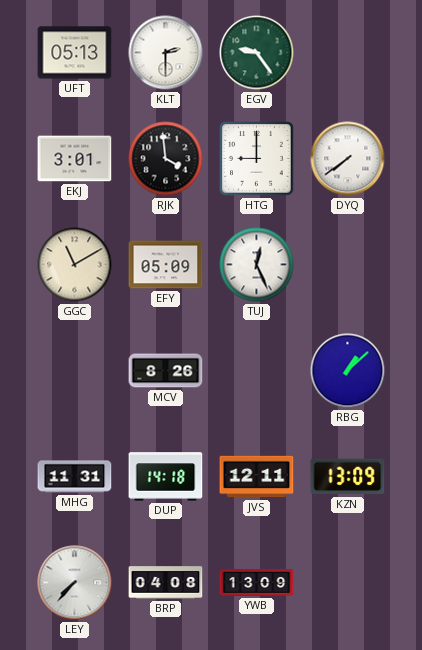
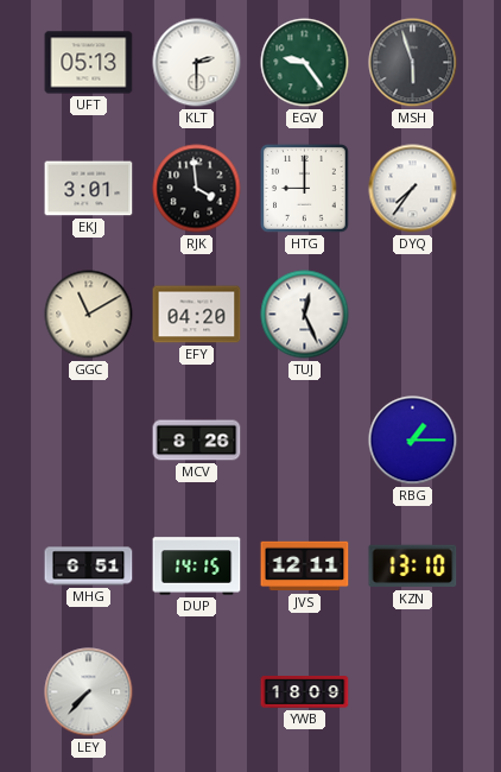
MSH: none -> 5:57
DYQ: 7:39 -> 7:36
EFY: 05:09 -> 04:20
RBG: 1:08 -> 1:15
MHG: 11:31 -> 6:51
DUP: 14:18 -> 14:15
KZN: 13:09 -> 13:10
BRP: 04:08 -> none
YWB: 13:09 -> 18:09
